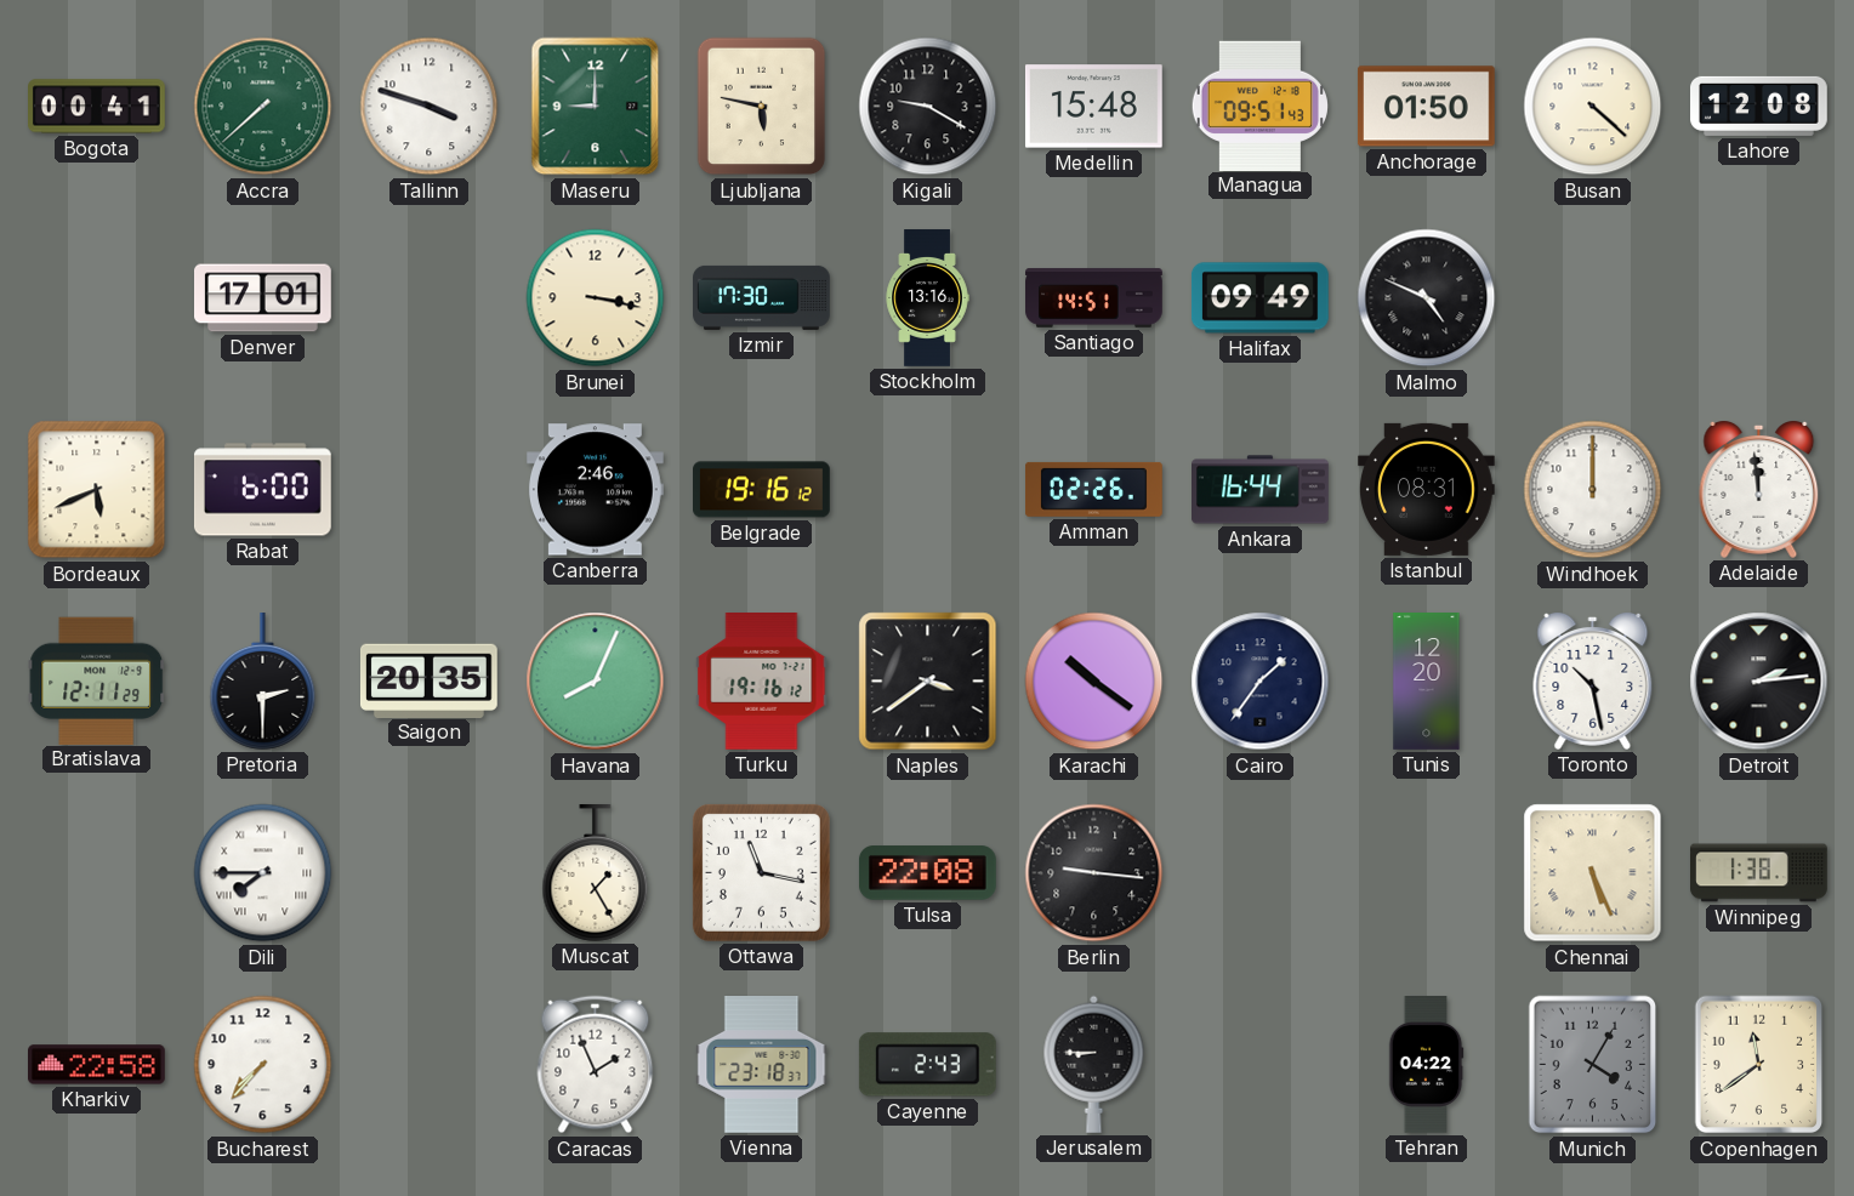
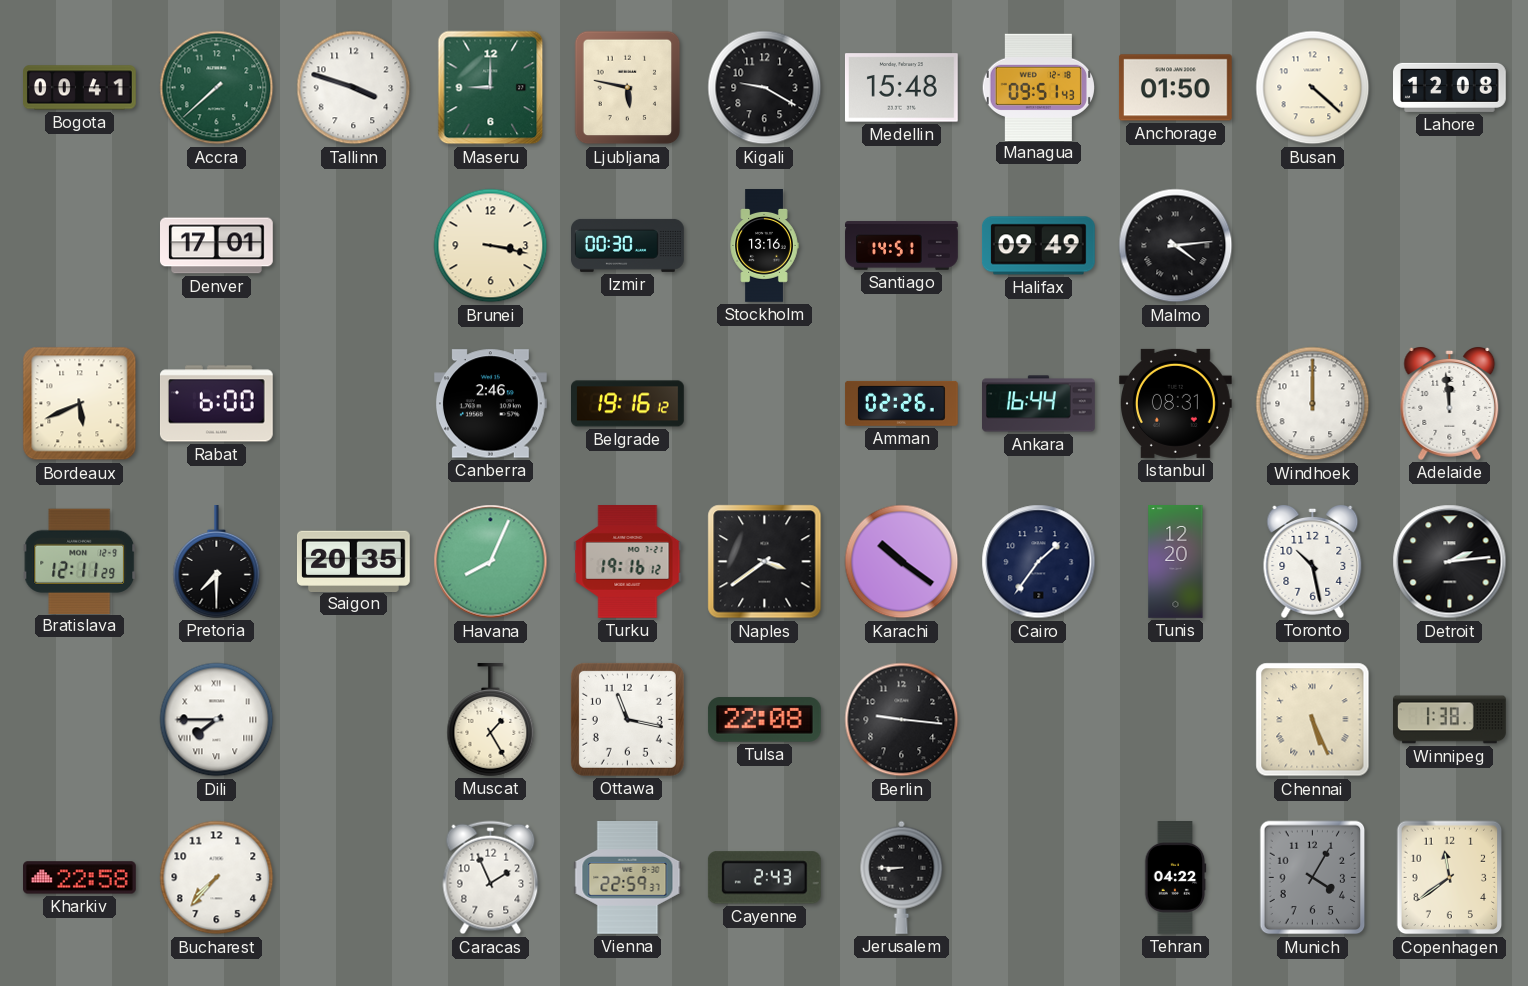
Izmir: 17:30 -> 00:30
Malmo: 4:49 -> 4:14
Pretoria: 2:30 -> 7:30
Vienna: 23:18 -> 22:59
